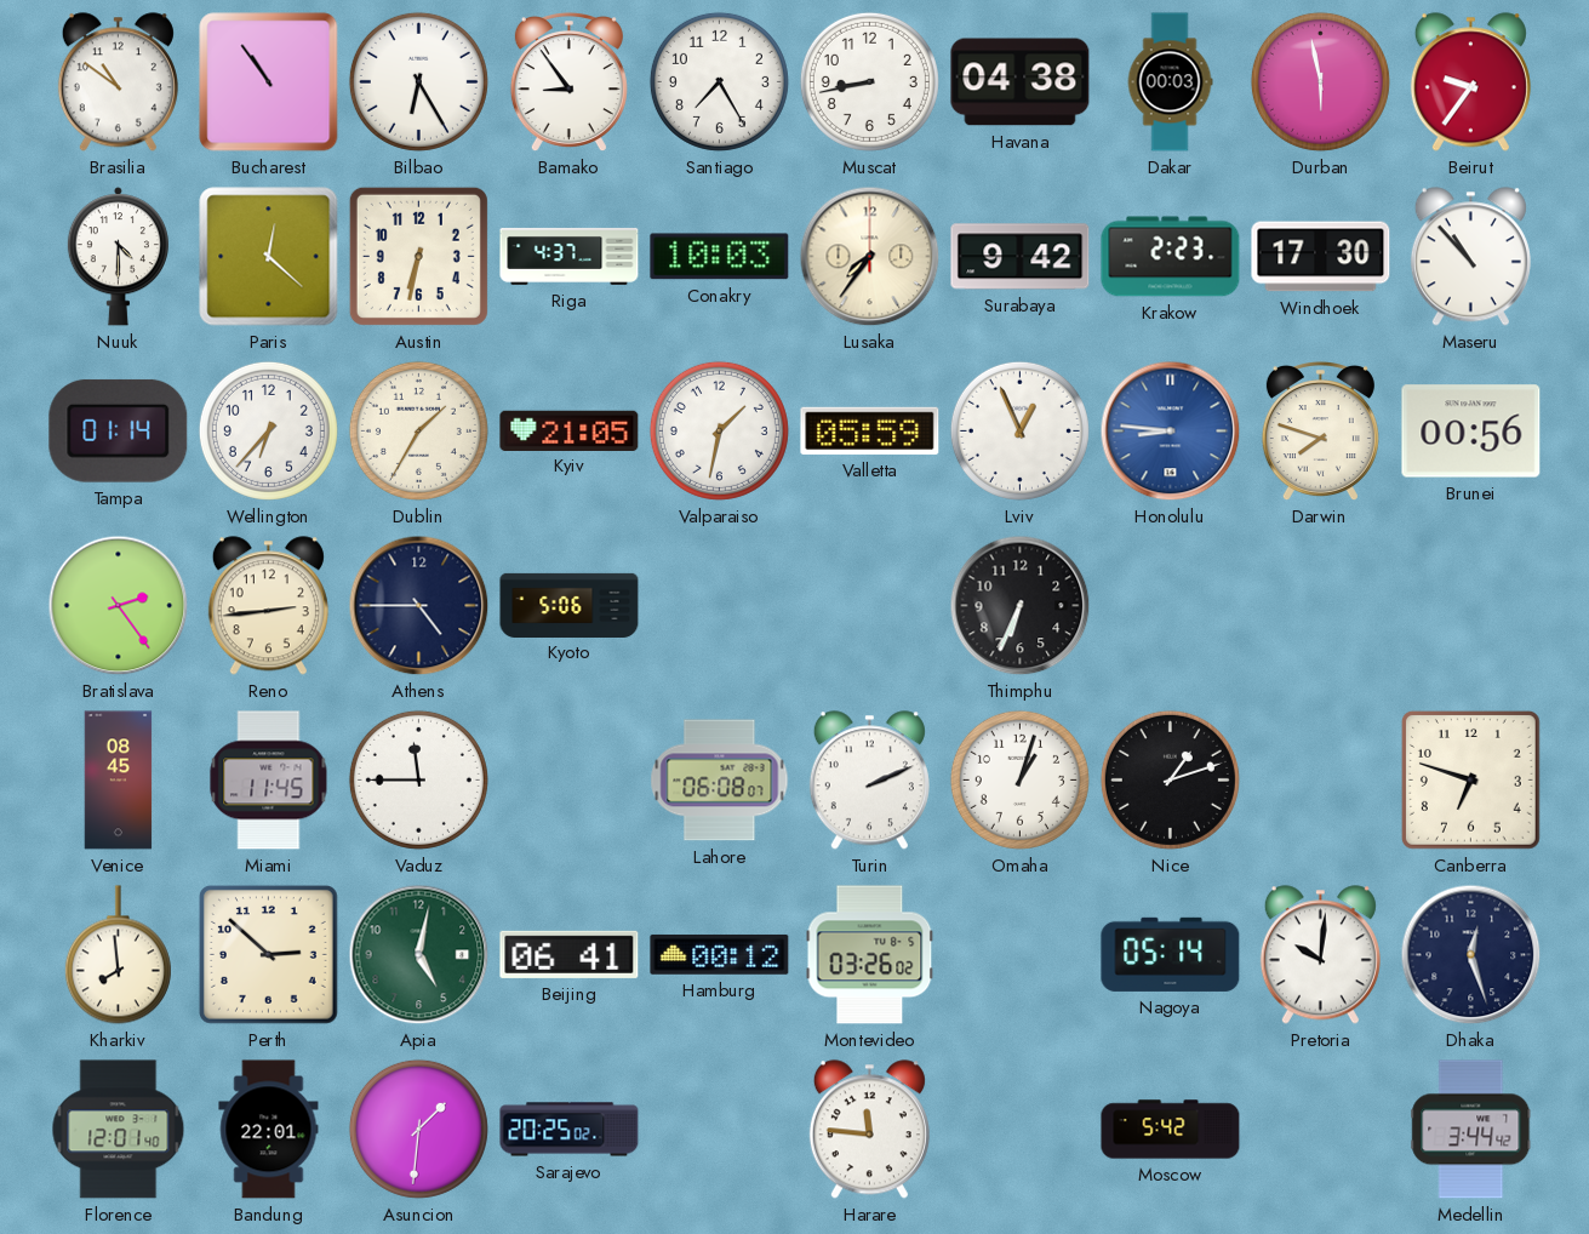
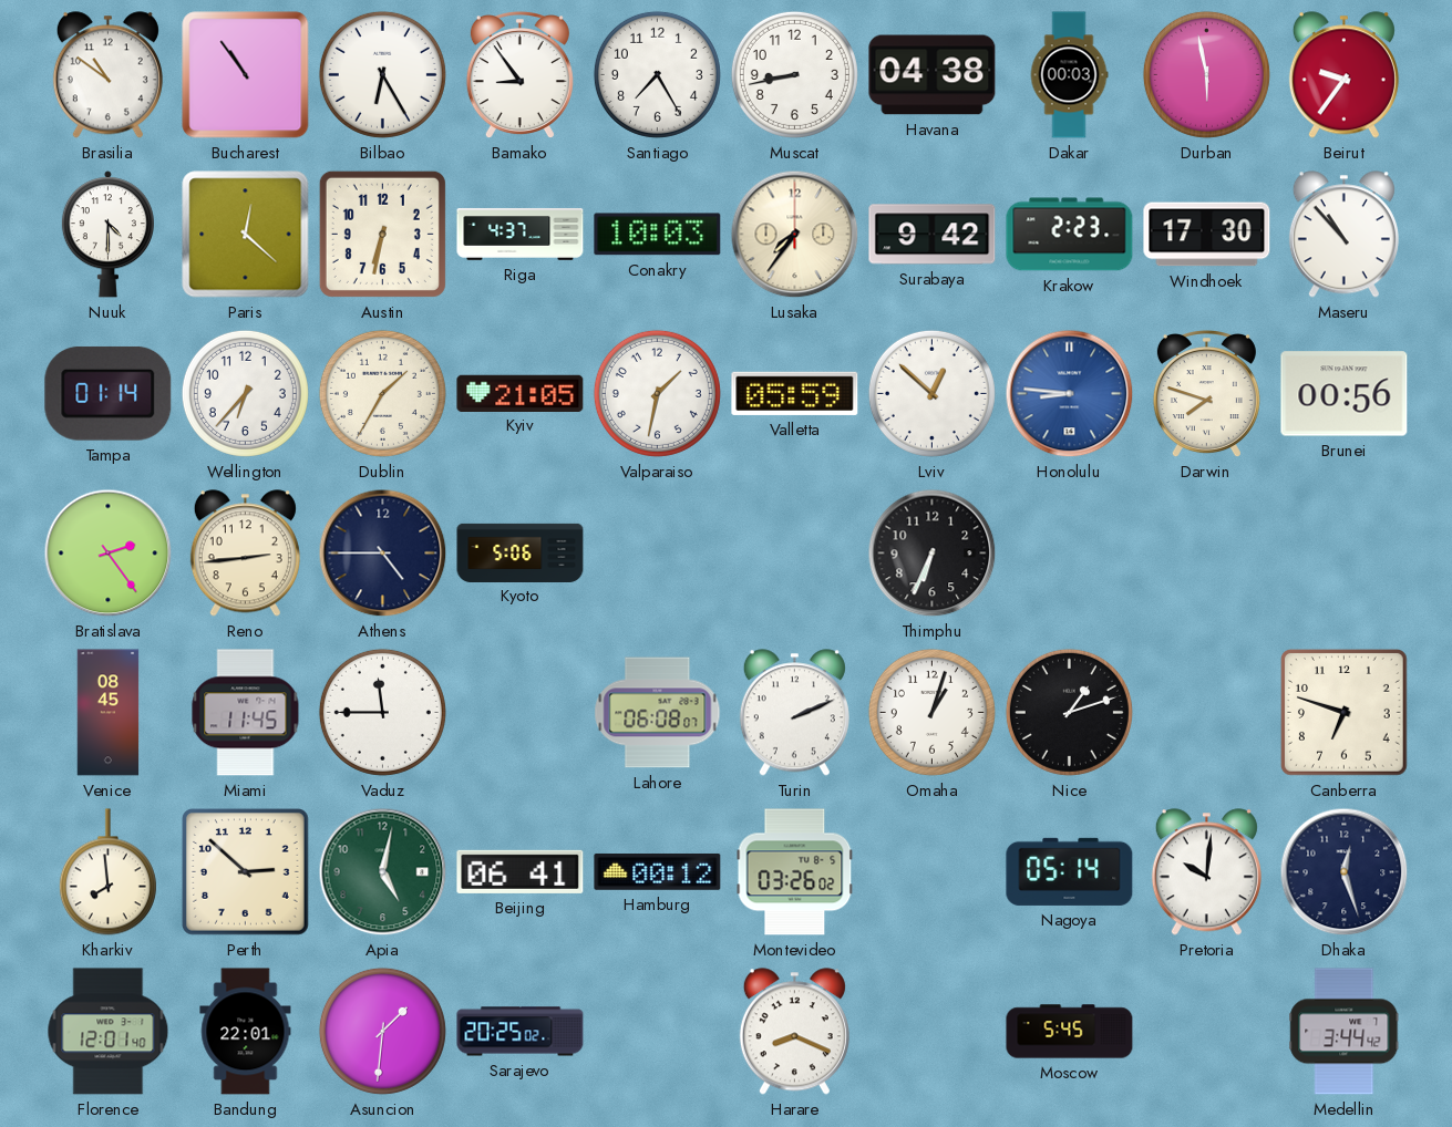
Lviv: 12:56 -> 12:52
Harare: 11:46 -> 8:19
Moscow: 5:42 -> 5:45
